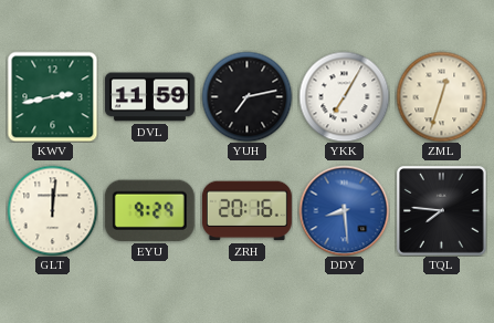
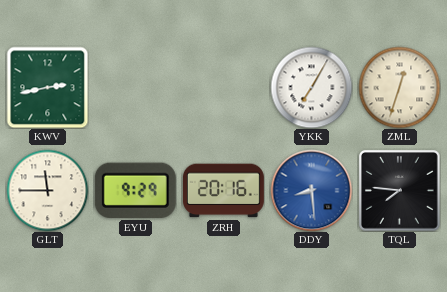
DVL: 11:59 -> none
YUH: 7:13 -> none
GLT: 12:01 -> 11:45
